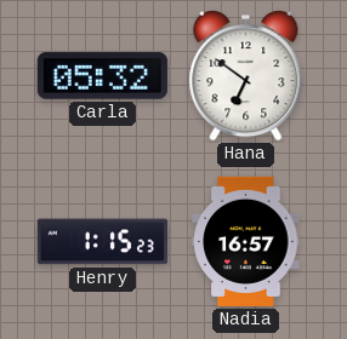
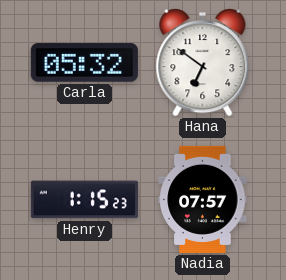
Nadia: 16:57 -> 07:57
